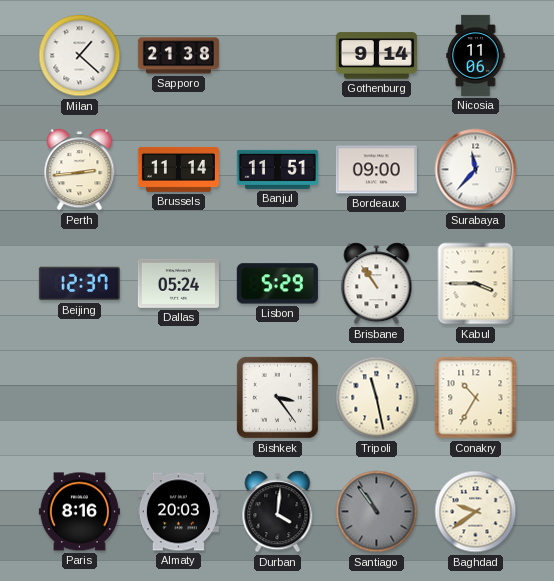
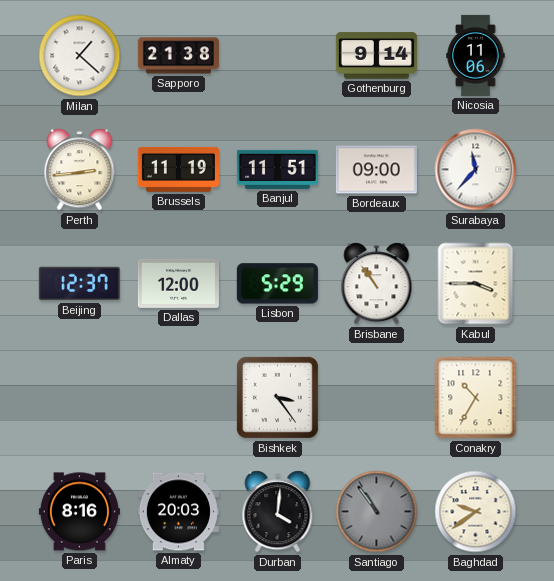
Brussels: 11:14 -> 11:19
Dallas: 05:24 -> 12:00
Tripoli: 11:28 -> none
